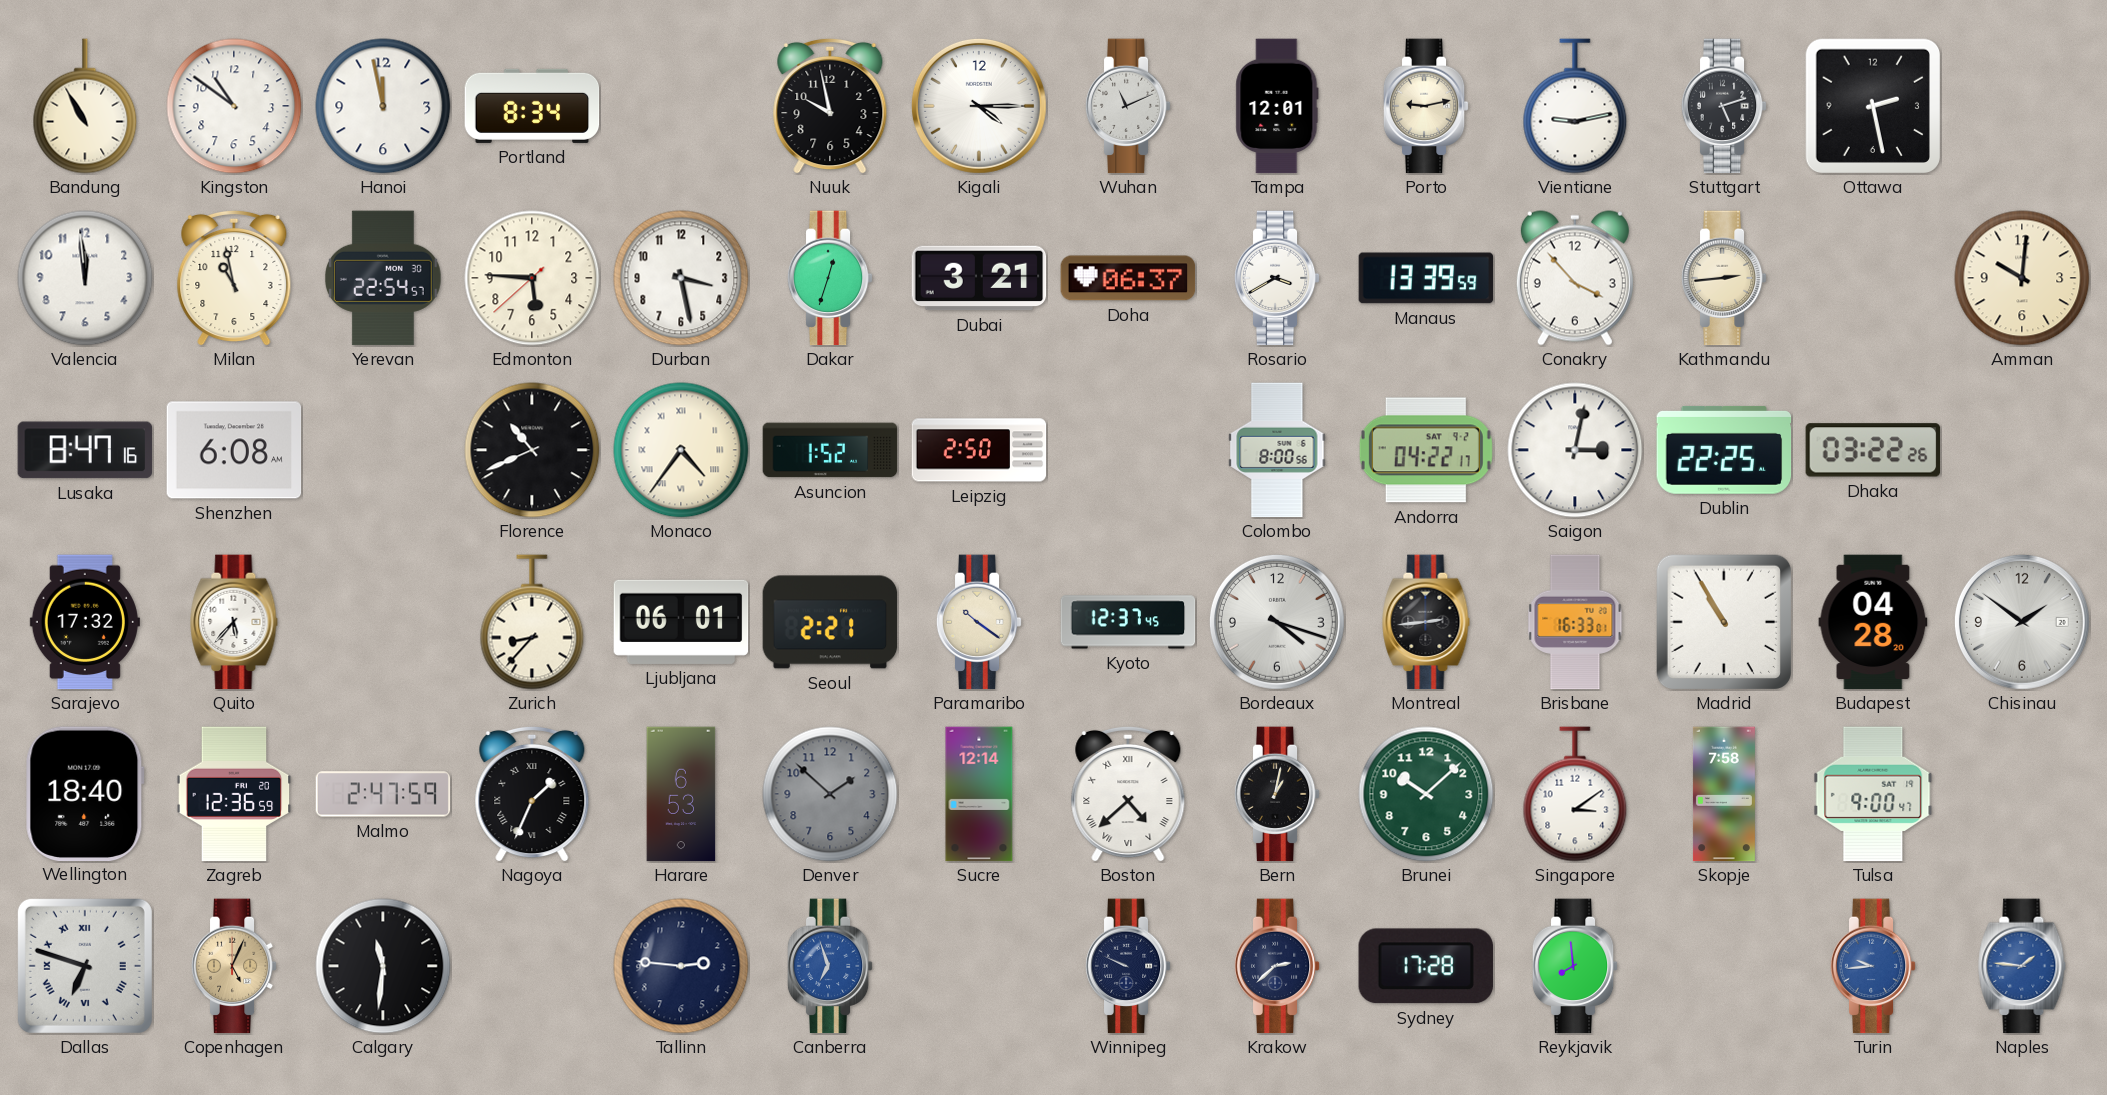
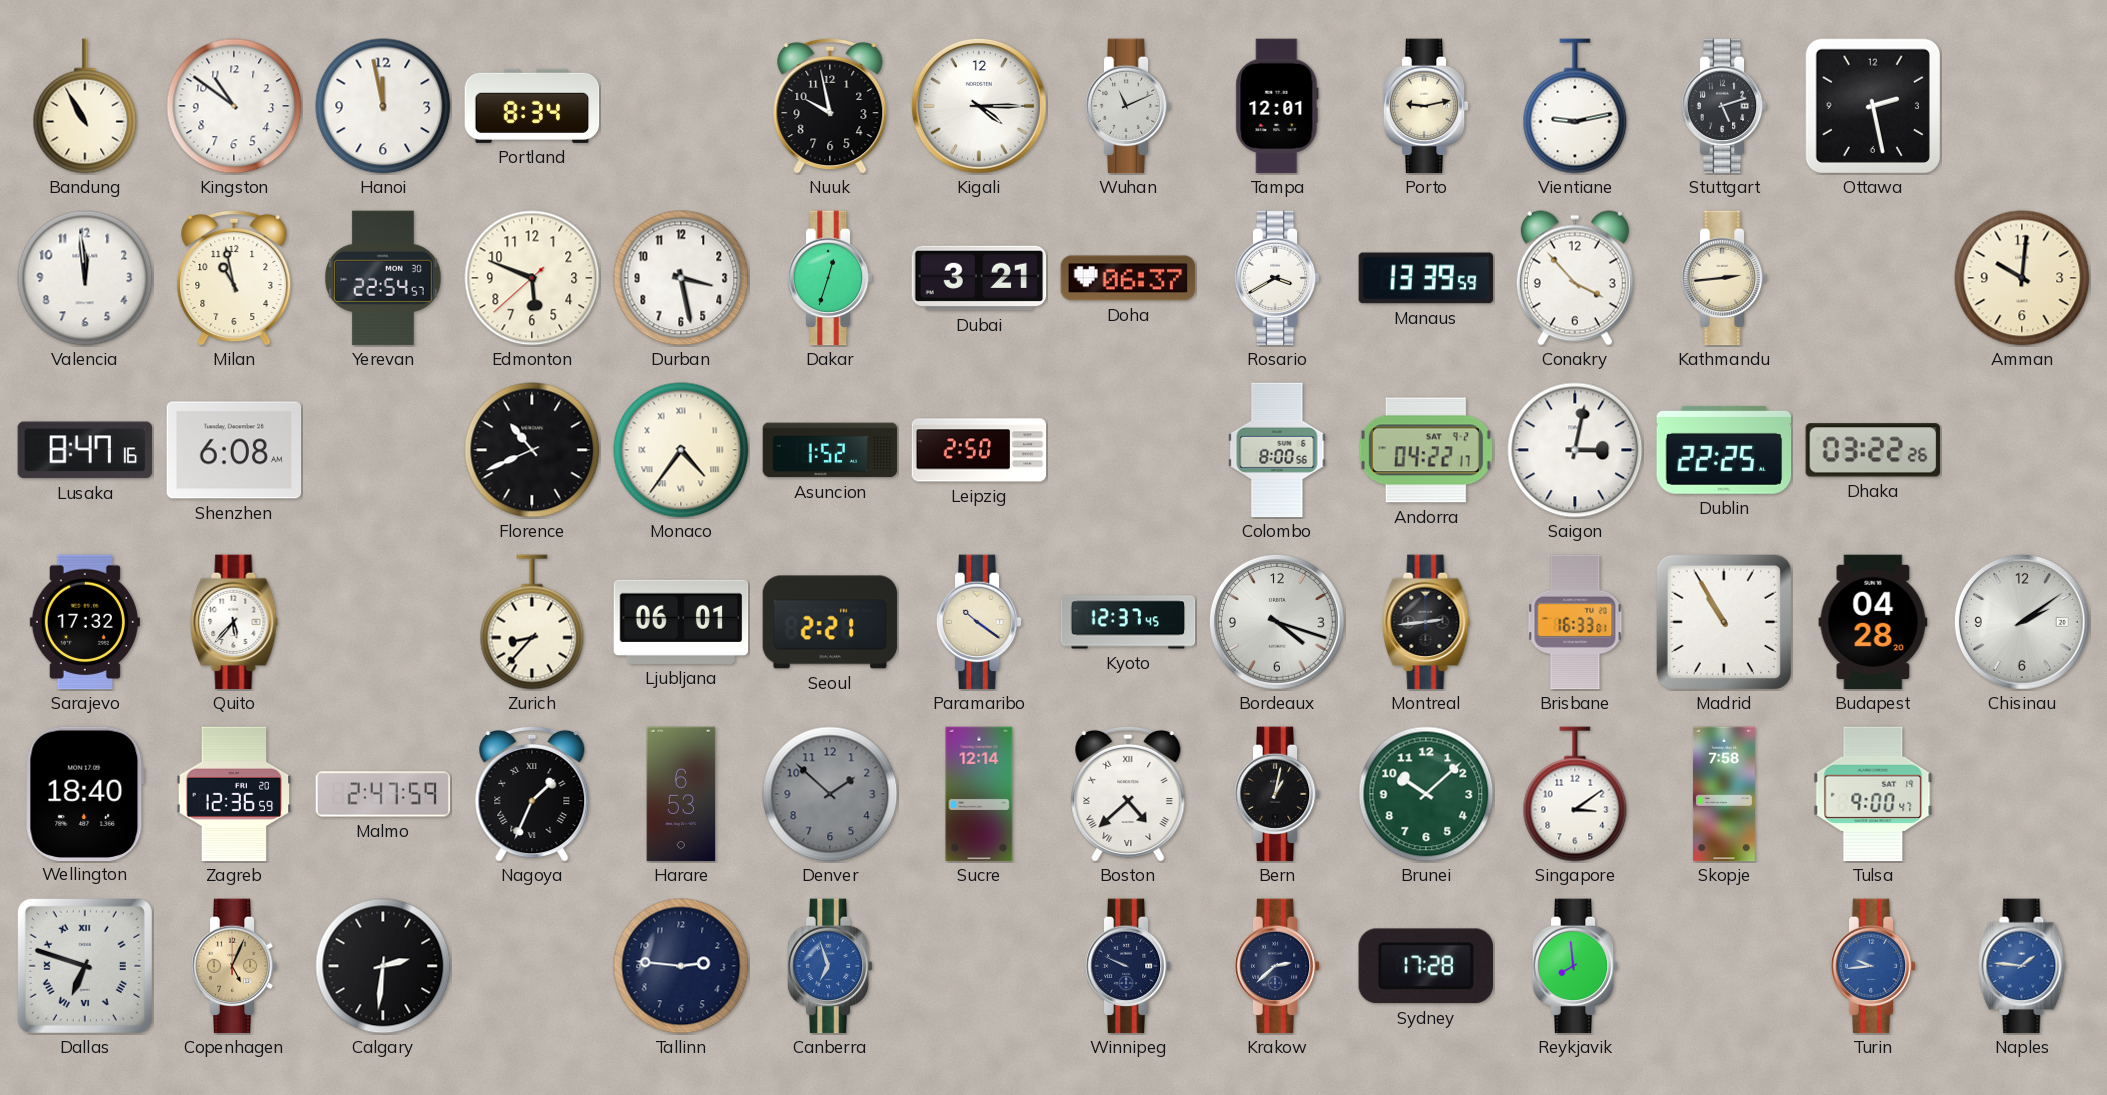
Edmonton: 5:45 -> 5:48
Chisinau: 1:51 -> 2:09
Calgary: 11:31 -> 2:31
